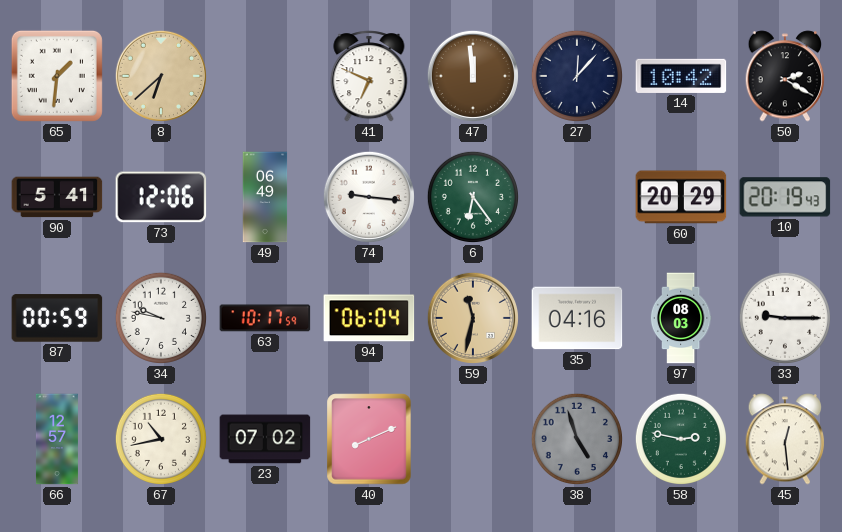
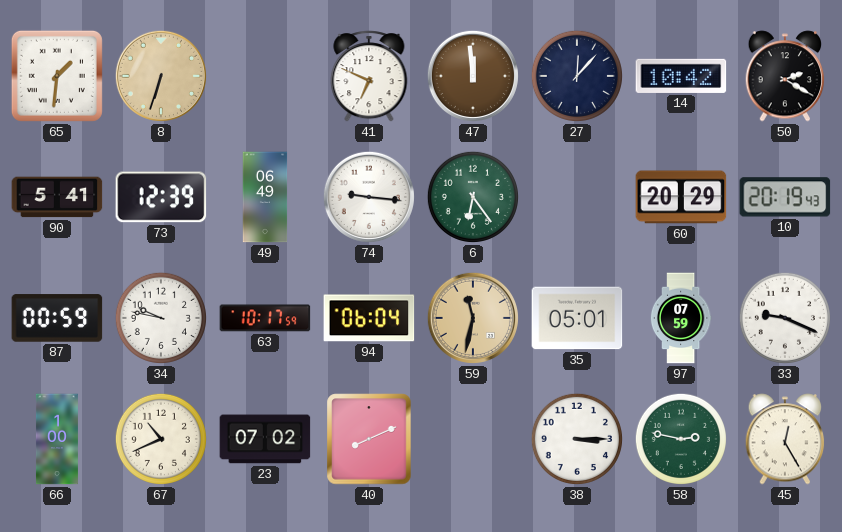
8: 6:38 -> 6:33
73: 12:06 -> 12:39
35: 04:16 -> 05:01
97: 08:03 -> 07:59
33: 9:15 -> 9:19
66: 12:57 -> 1:00
67: 10:43 -> 10:41
38: 4:57 -> 3:15
38 dial: grey -> white
45: 12:29 -> 12:25
